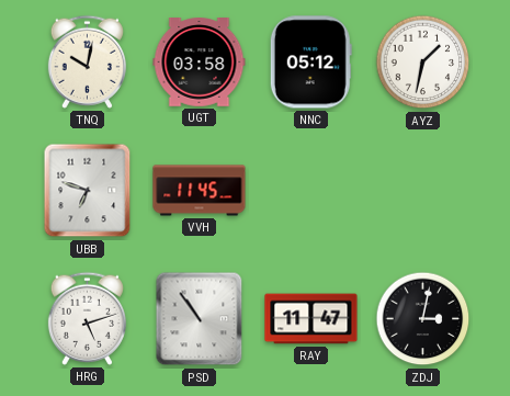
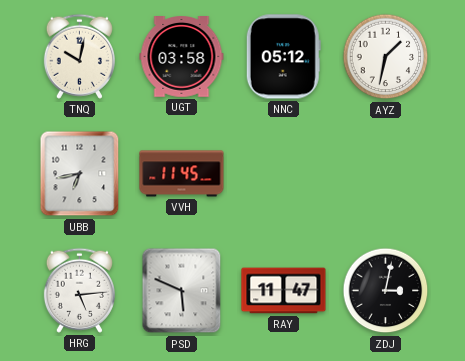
UBB: 6:48 -> 6:43
HRG: 5:12 -> 5:14
PSD: 10:54 -> 5:49
